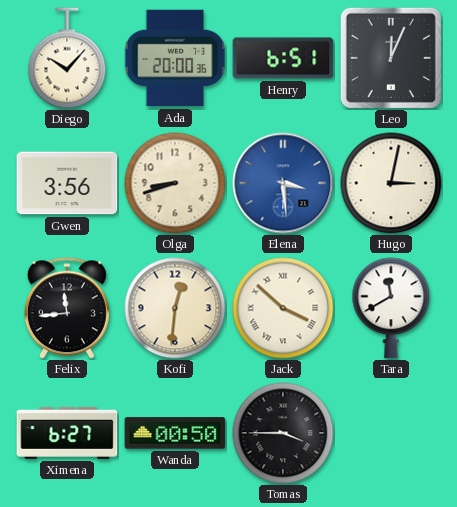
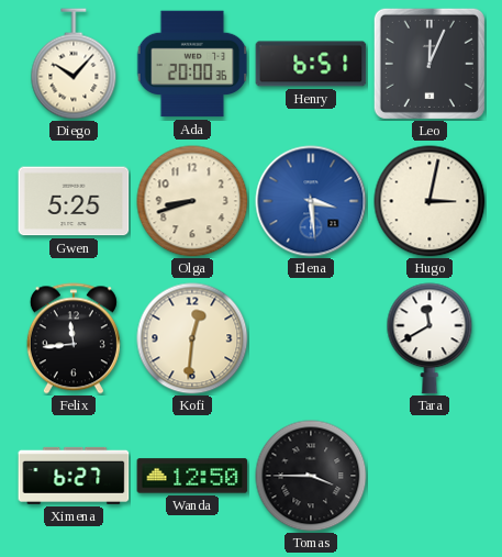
Gwen: 3:56 -> 5:25
Jack: 3:52 -> none
Wanda: 00:50 -> 12:50
